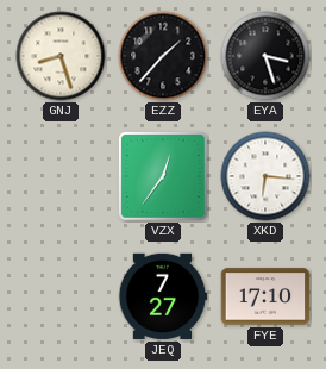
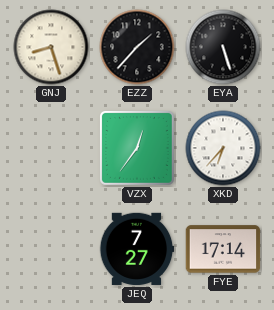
EYA: 3:27 -> 5:27
XKD: 6:16 -> 6:37
FYE: 17:10 -> 17:14
